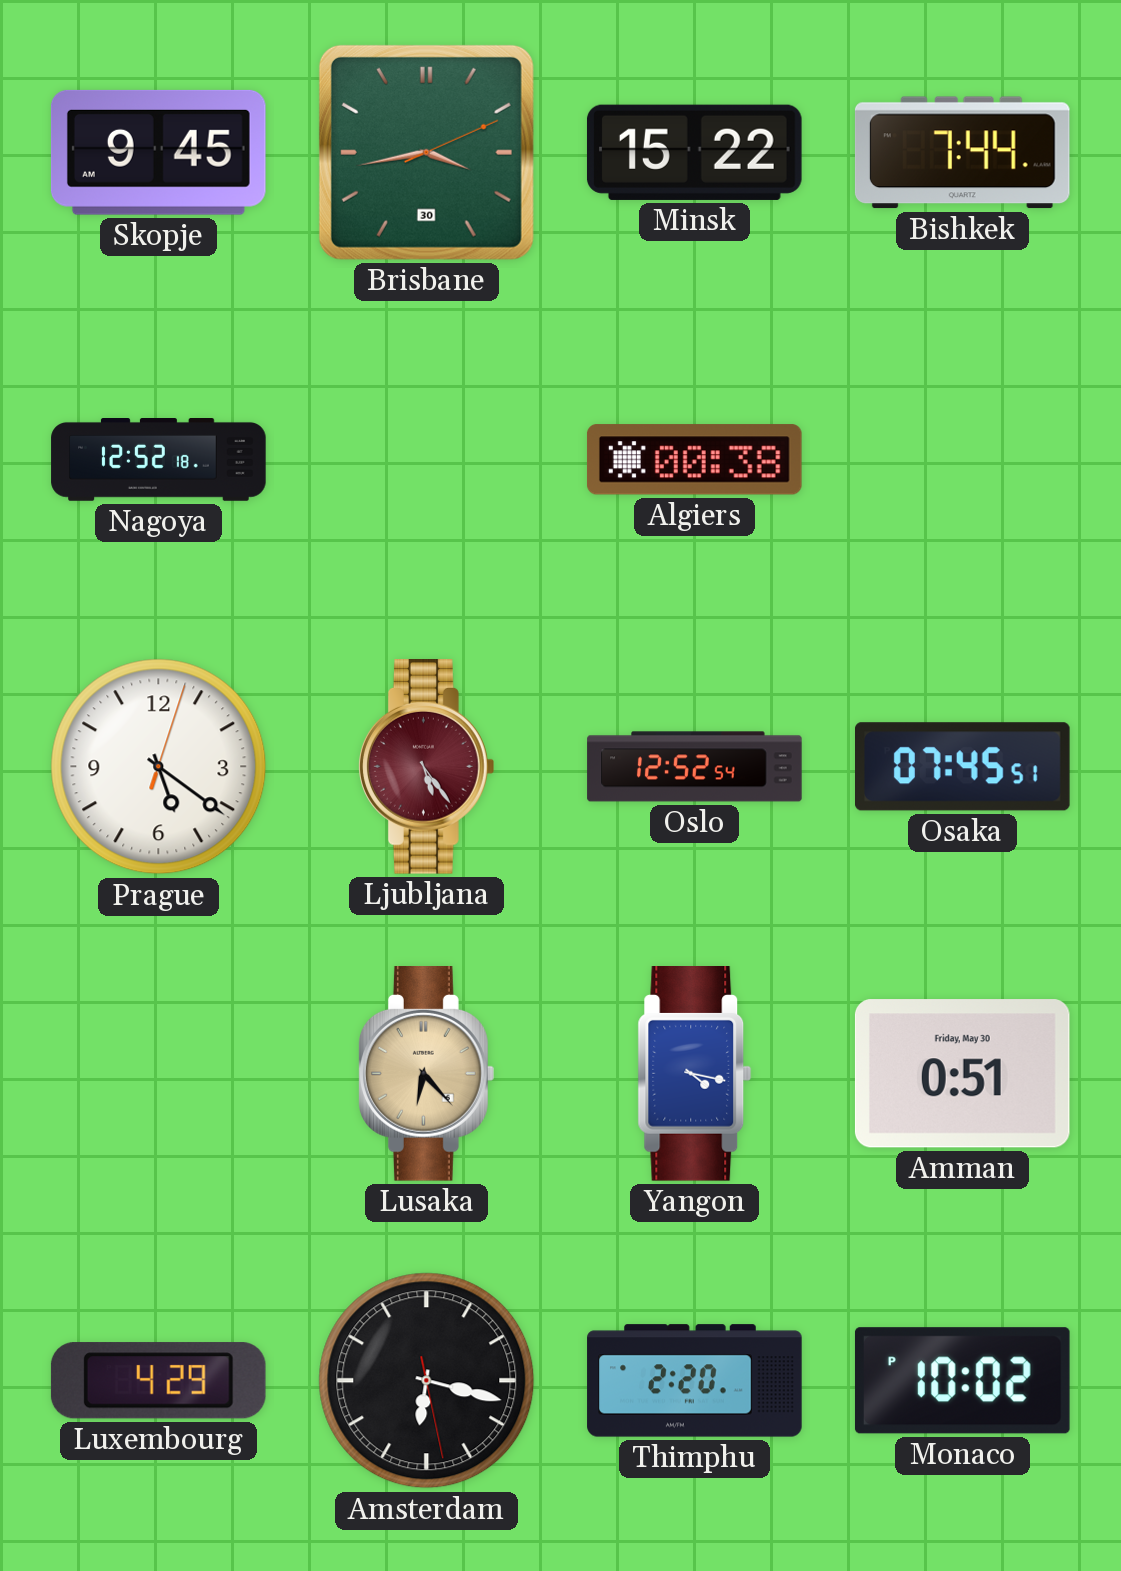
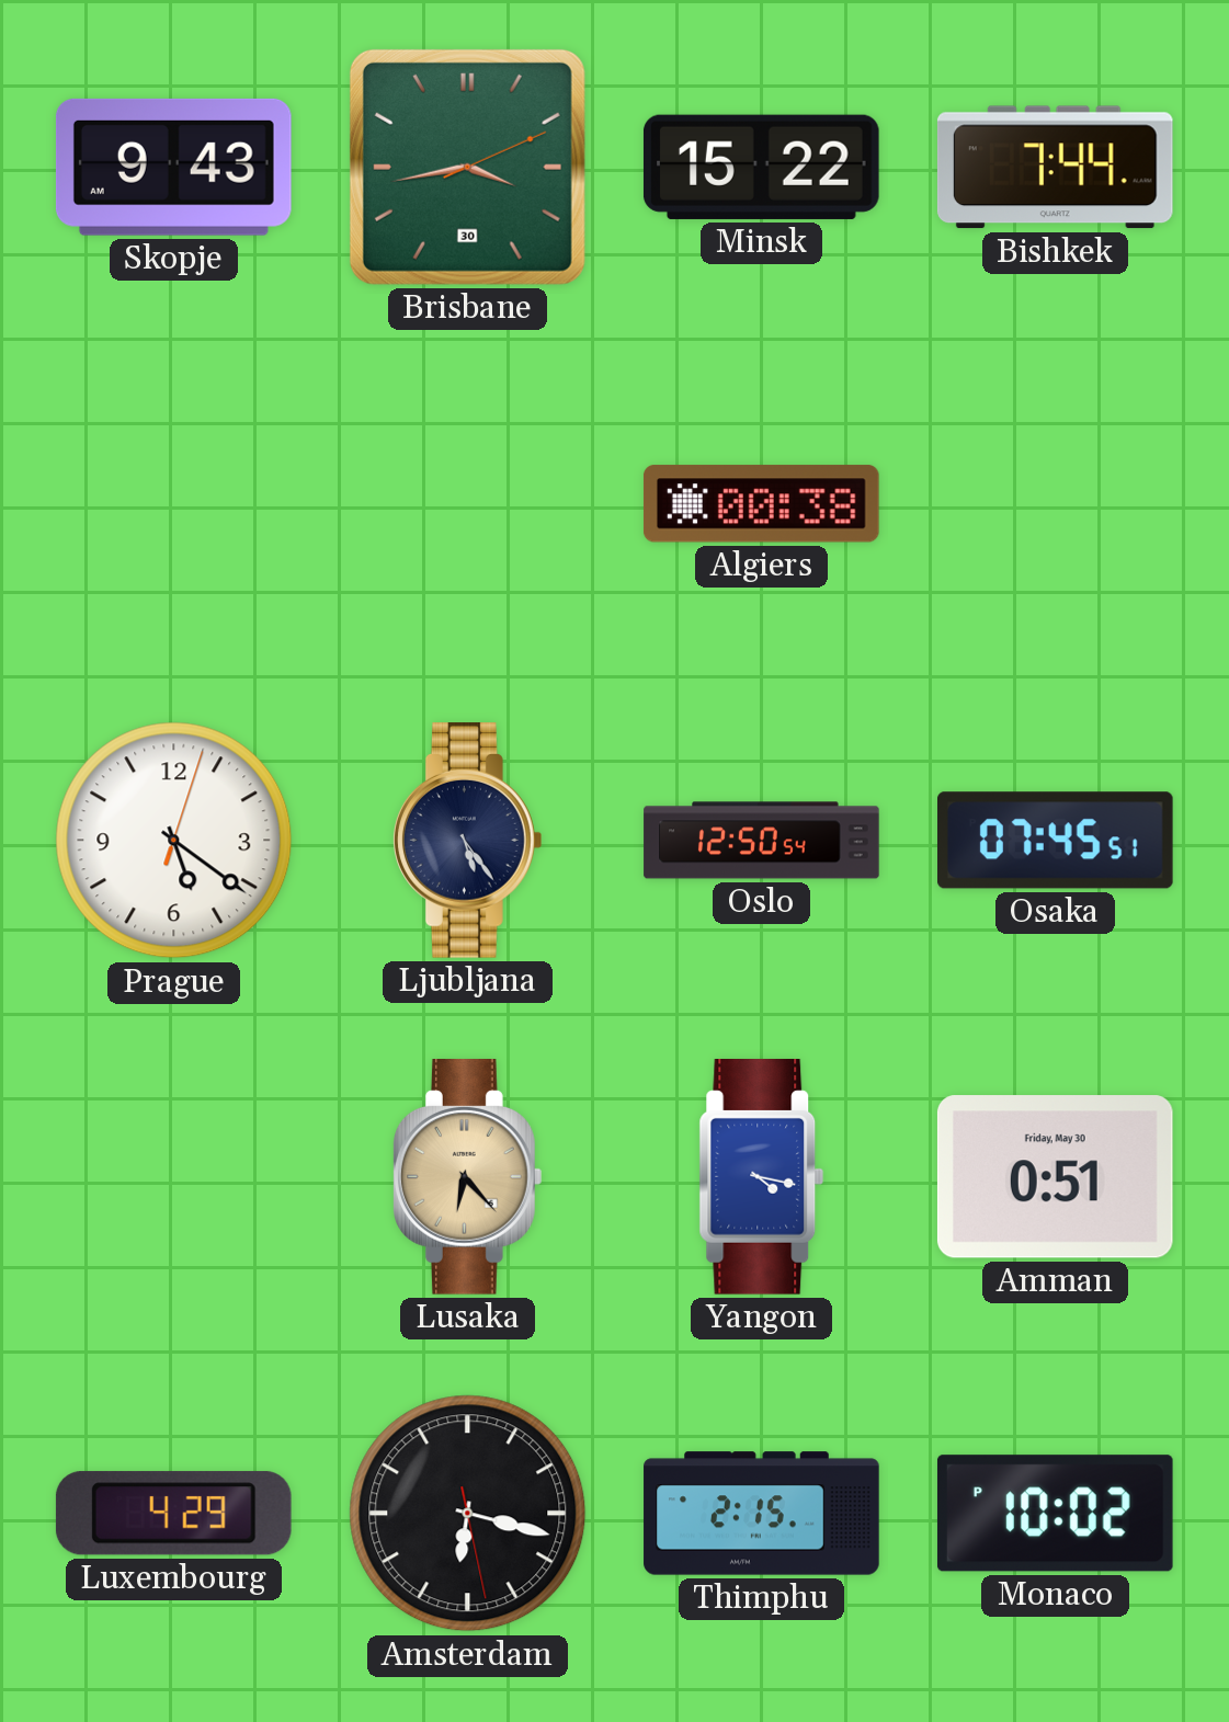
Skopje: 9:45 -> 9:43
Nagoya: 12:52 -> none
Ljubljana dial: burgundy -> navy
Oslo: 12:52 -> 12:50
Thimphu: 2:20 -> 2:15
